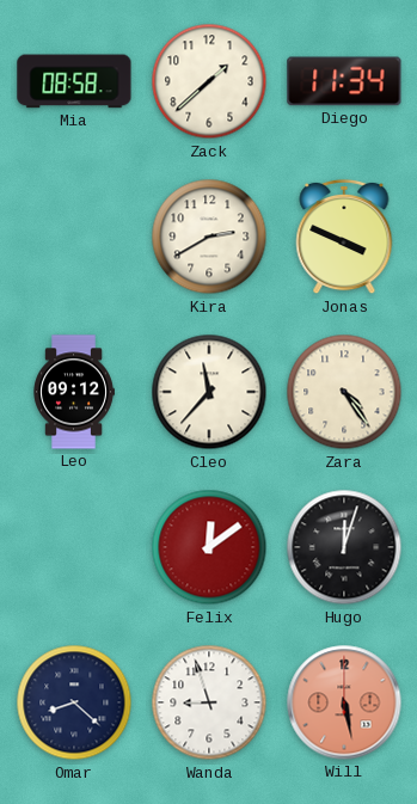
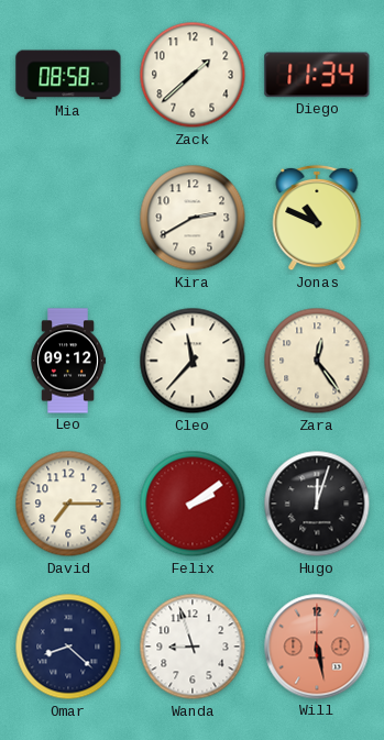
Jonas: 3:49 -> 10:49
Zara: 4:24 -> 12:24
David: none -> 7:15
Felix: 12:09 -> 2:09
